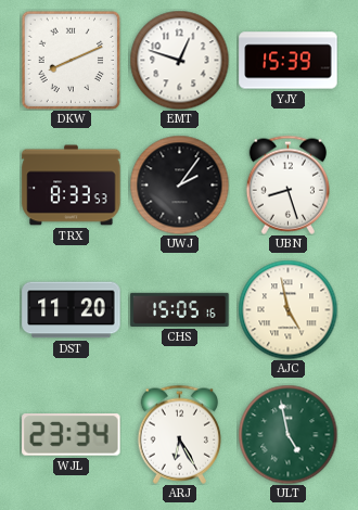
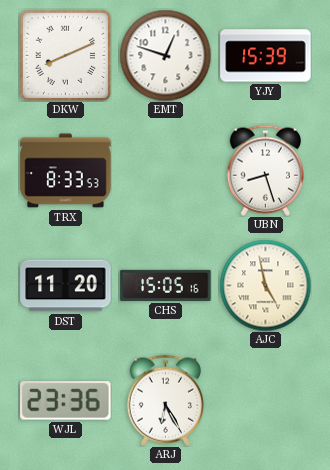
UWJ: 2:06 -> none
WJL: 23:34 -> 23:36
ULT: 4:58 -> none
